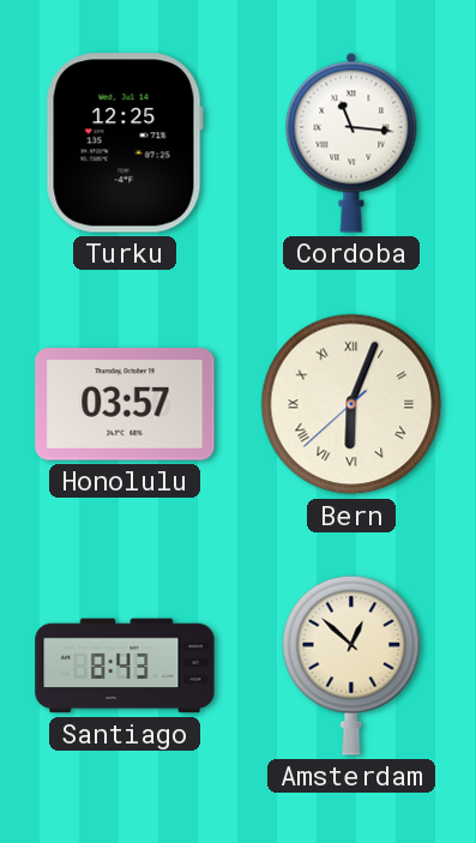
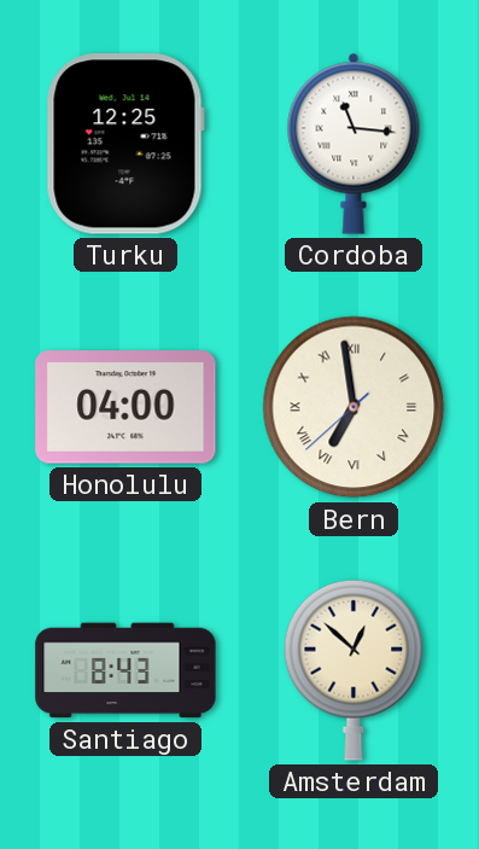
Honolulu: 03:57 -> 04:00
Bern: 6:03 -> 6:58
